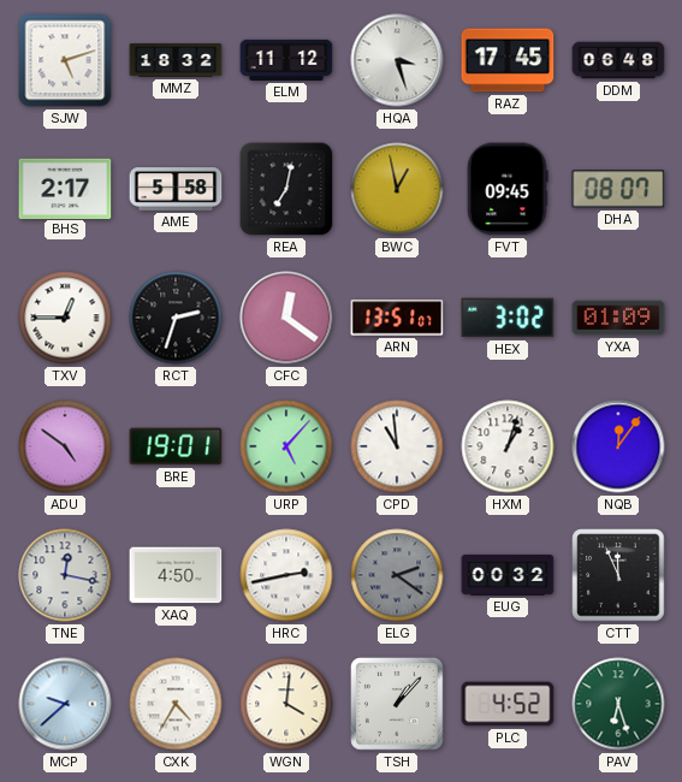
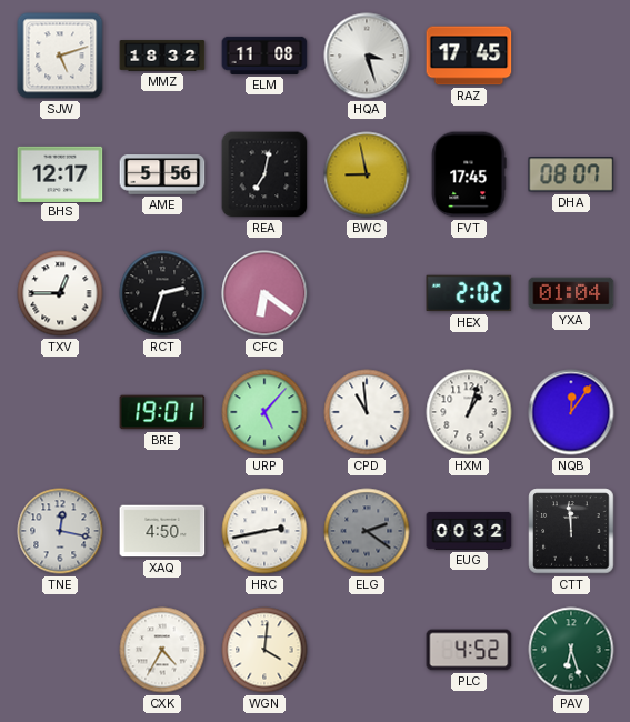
ELM: 11:12 -> 11:08
DDM: 06:48 -> none
BHS: 2:17 -> 12:17
AME: 5:58 -> 5:56
BWC: 12:58 -> 8:58
FVT: 09:45 -> 17:45
CFC: 12:21 -> 6:21
ARN: 13:51 -> none
HEX: 3:02 -> 2:02
YXA: 01:09 -> 01:04
ADU: 4:51 -> none
CTT: 11:56 -> 11:59
MCP: 9:38 -> none
TSH: 1:07 -> none
